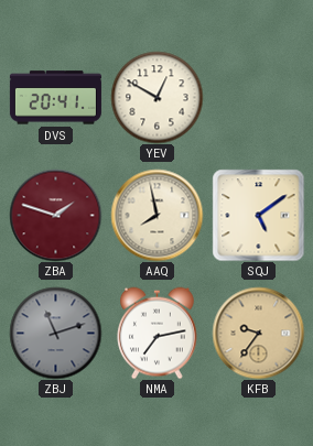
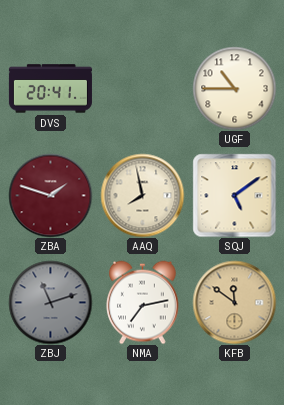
YEV: 12:50 -> none
UGF: none -> 10:45
KFB: 9:36 -> 11:51
